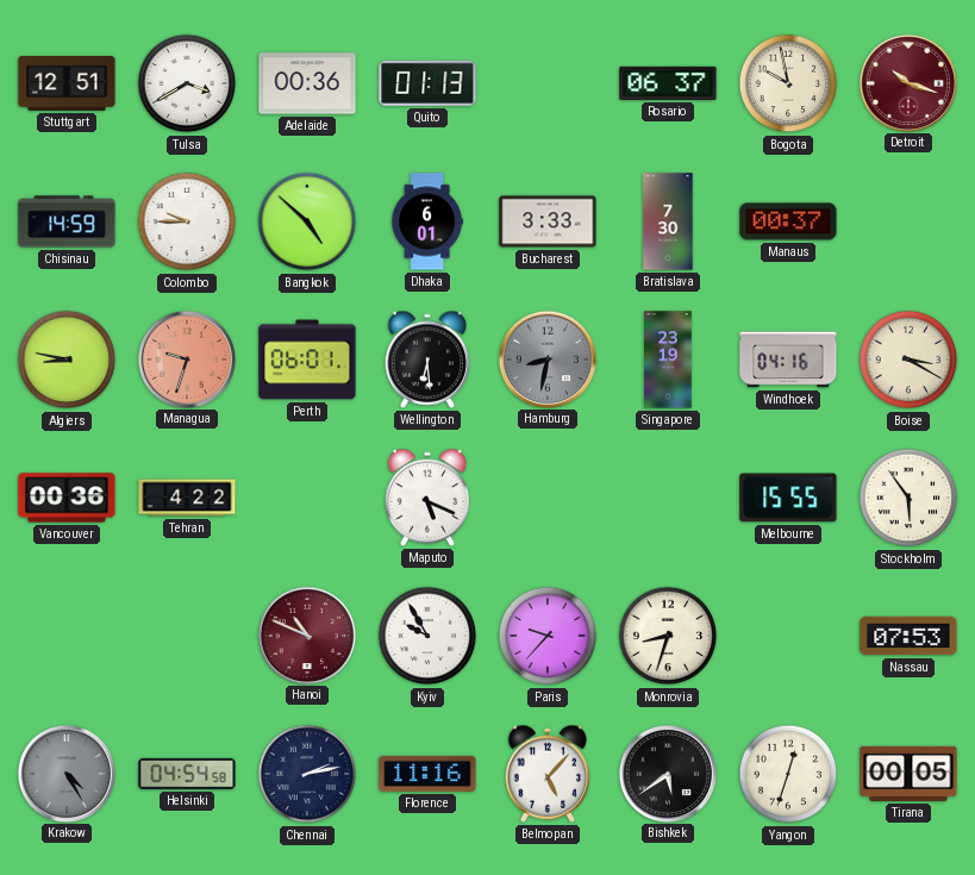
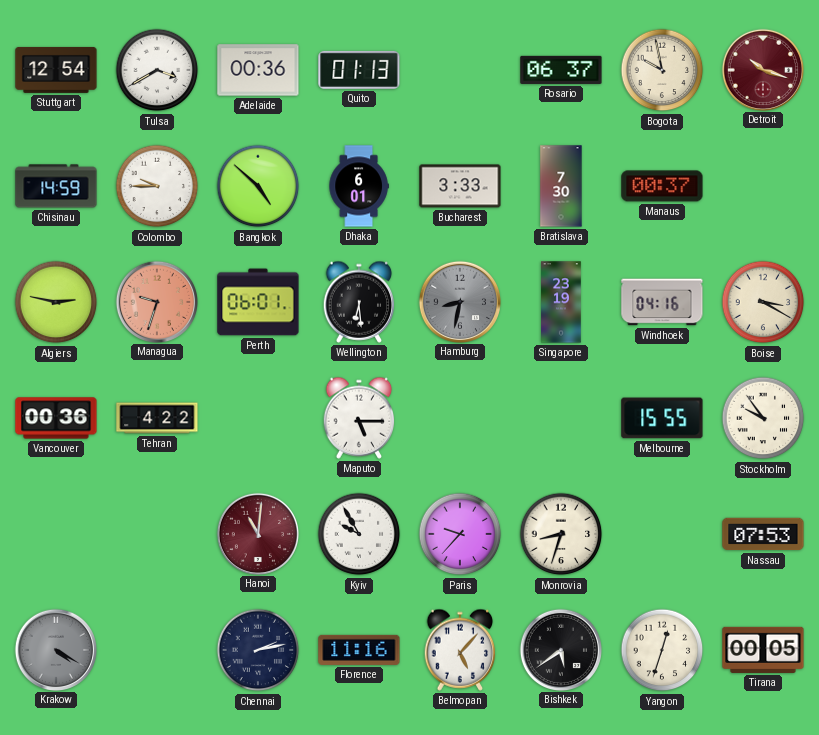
Stuttgart: 12:51 -> 12:54
Algiers: 8:47 -> 2:47
Maputo: 5:19 -> 5:15
Stockholm: 5:54 -> 9:54
Hanoi: 10:49 -> 11:01
Krakow: 4:25 -> 4:20
Helsinki: 04:54 -> none
